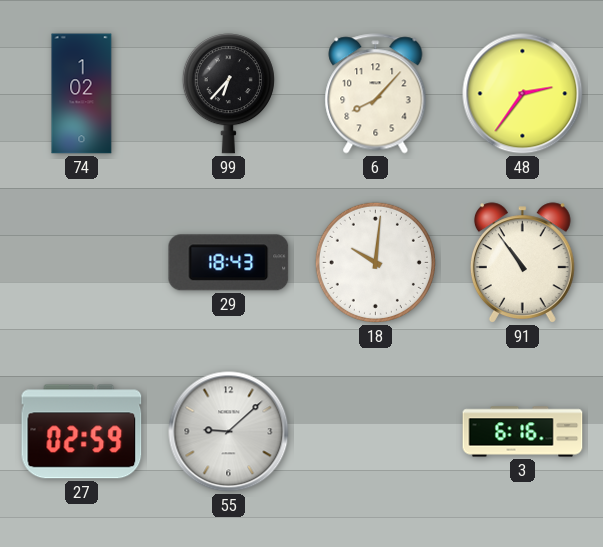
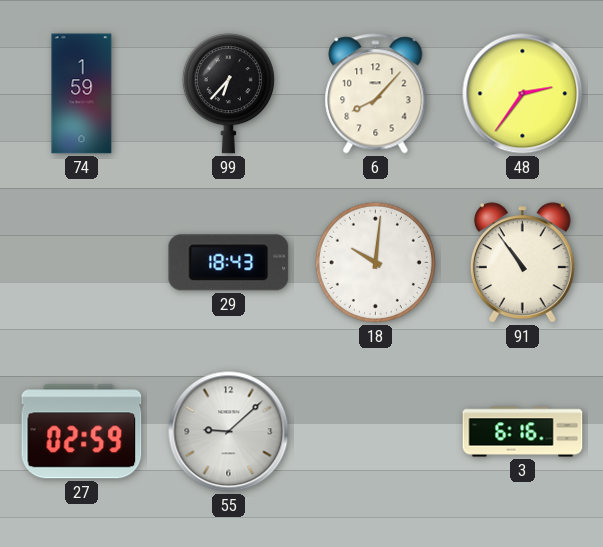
74: 1:02 -> 1:59
